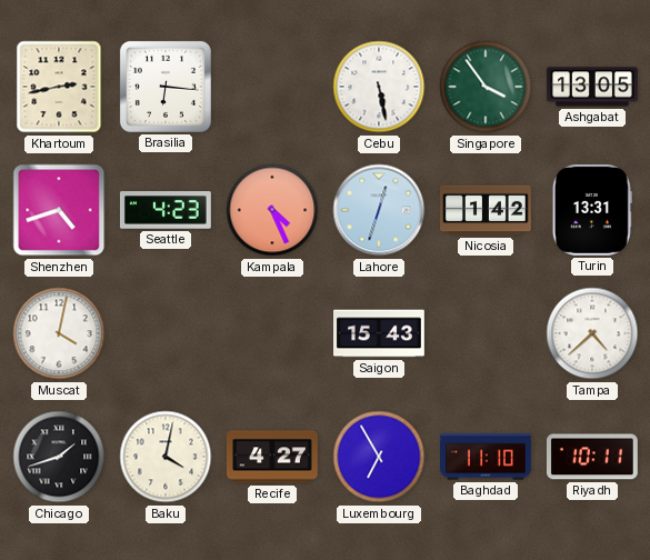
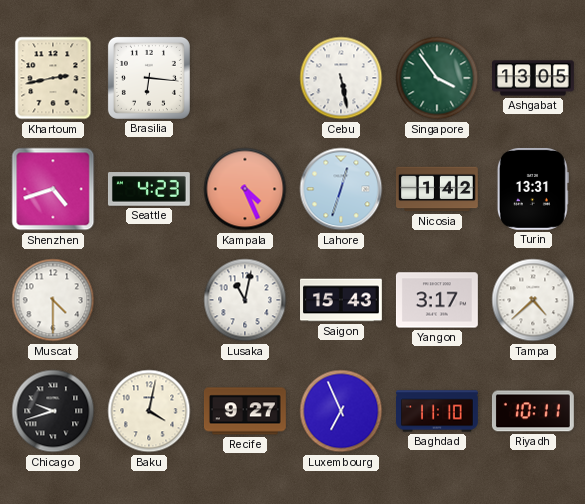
Muscat: 4:02 -> 4:30
Lusaka: none -> 11:02
Yangon: none -> 3:17
Chicago: 1:42 -> 9:42
Recife: 4:27 -> 9:27
Luxembourg: 6:55 -> 6:56
